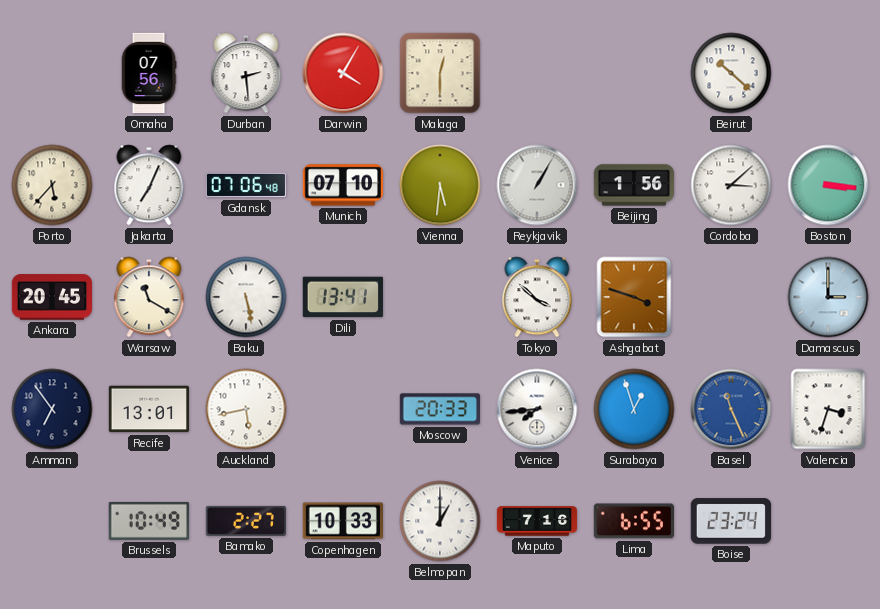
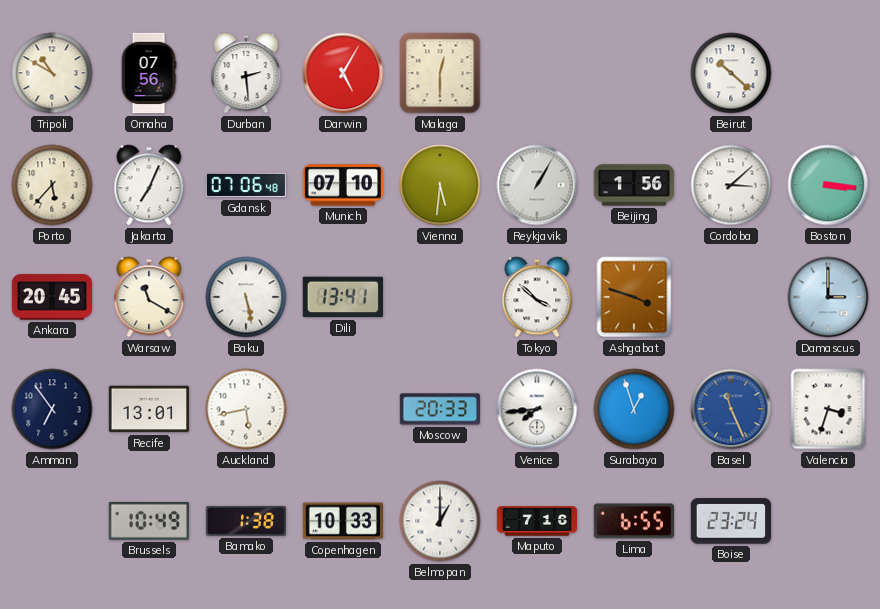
Tripoli: none -> 10:50
Darwin: 4:05 -> 5:05
Bamako: 2:27 -> 1:38
